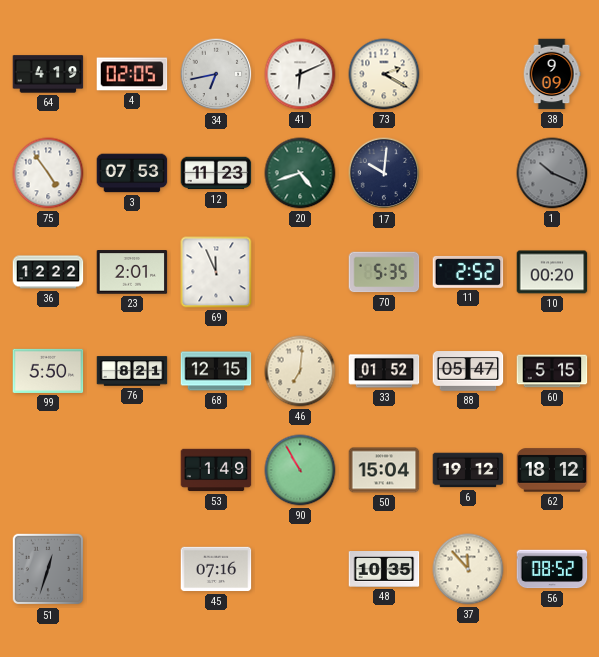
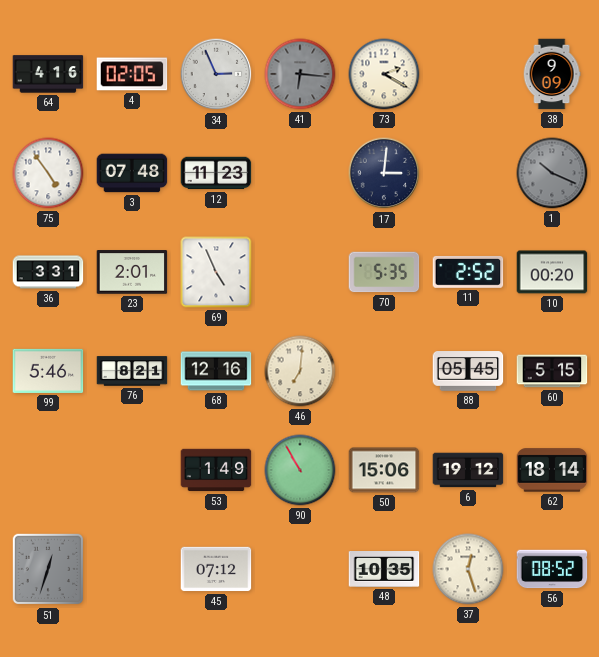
64: 4:19 -> 4:16
34: 6:43 -> 2:56
41: 6:11 -> 6:16
41 dial: white -> grey
3: 07:53 -> 07:48
20: 4:42 -> none
17: 10:01 -> 3:01
36: 12:22 -> 3:31
69: 11:56 -> 4:56
99: 5:50 -> 5:46
68: 12:15 -> 12:16
33: 01:52 -> none
88: 05:47 -> 05:45
50: 15:04 -> 15:06
62: 18:12 -> 18:14
45: 07:16 -> 07:12
37: 11:53 -> 12:27
